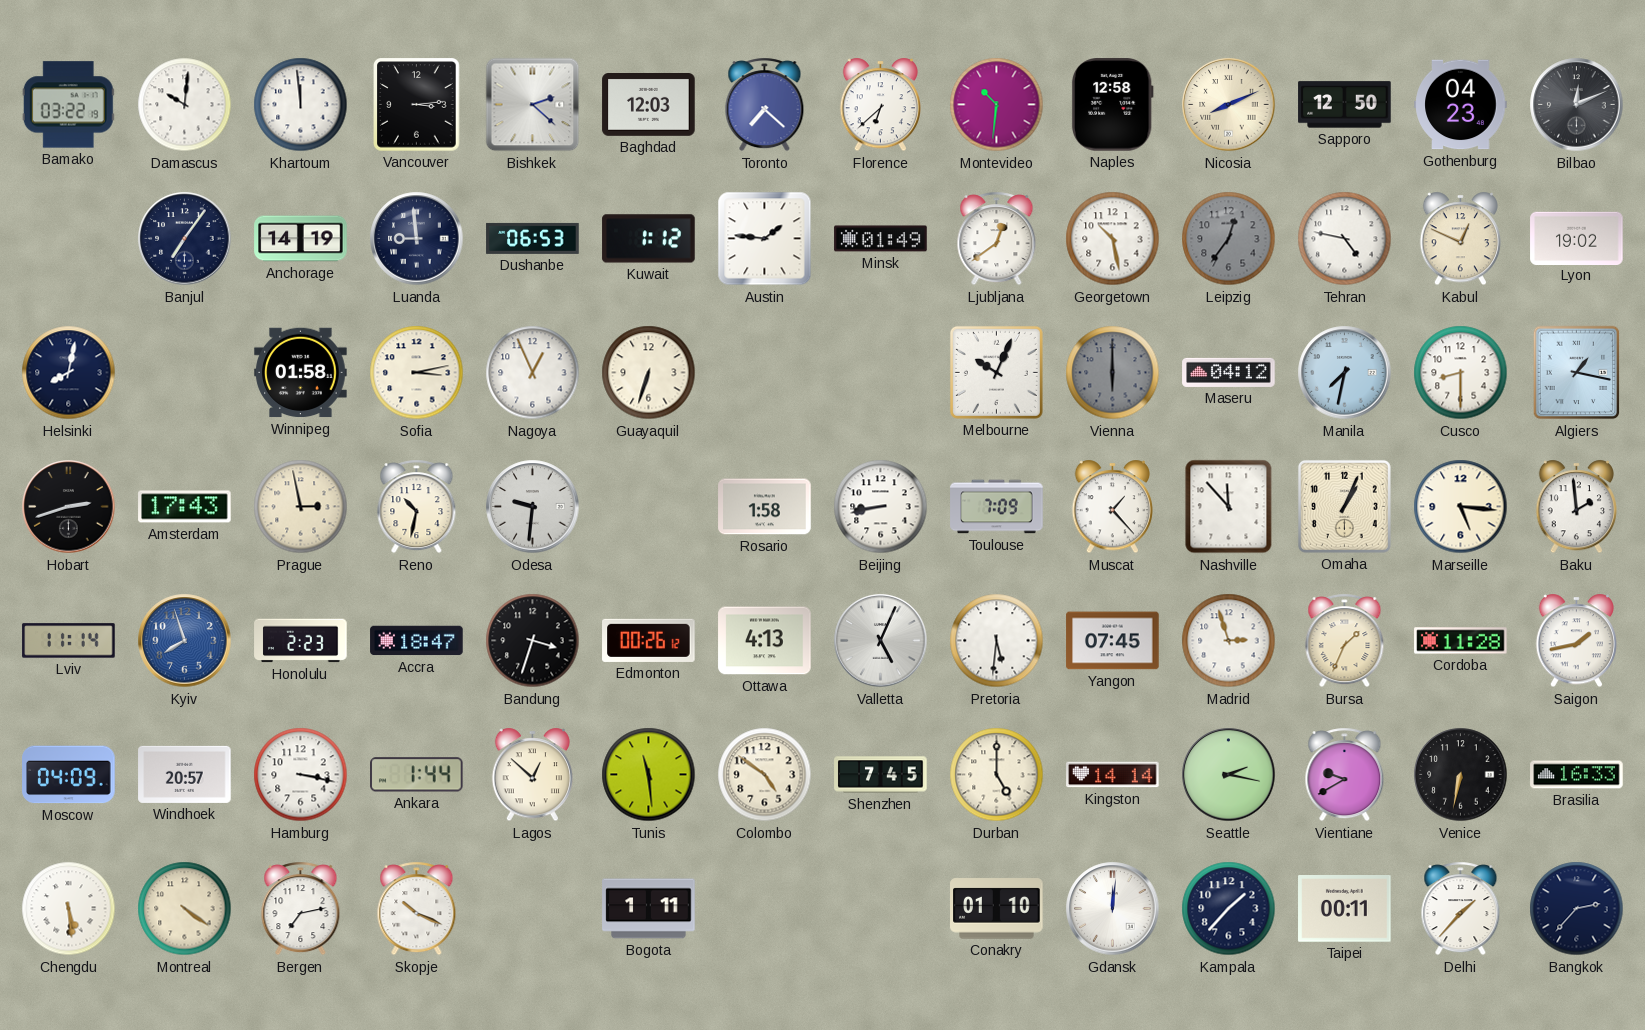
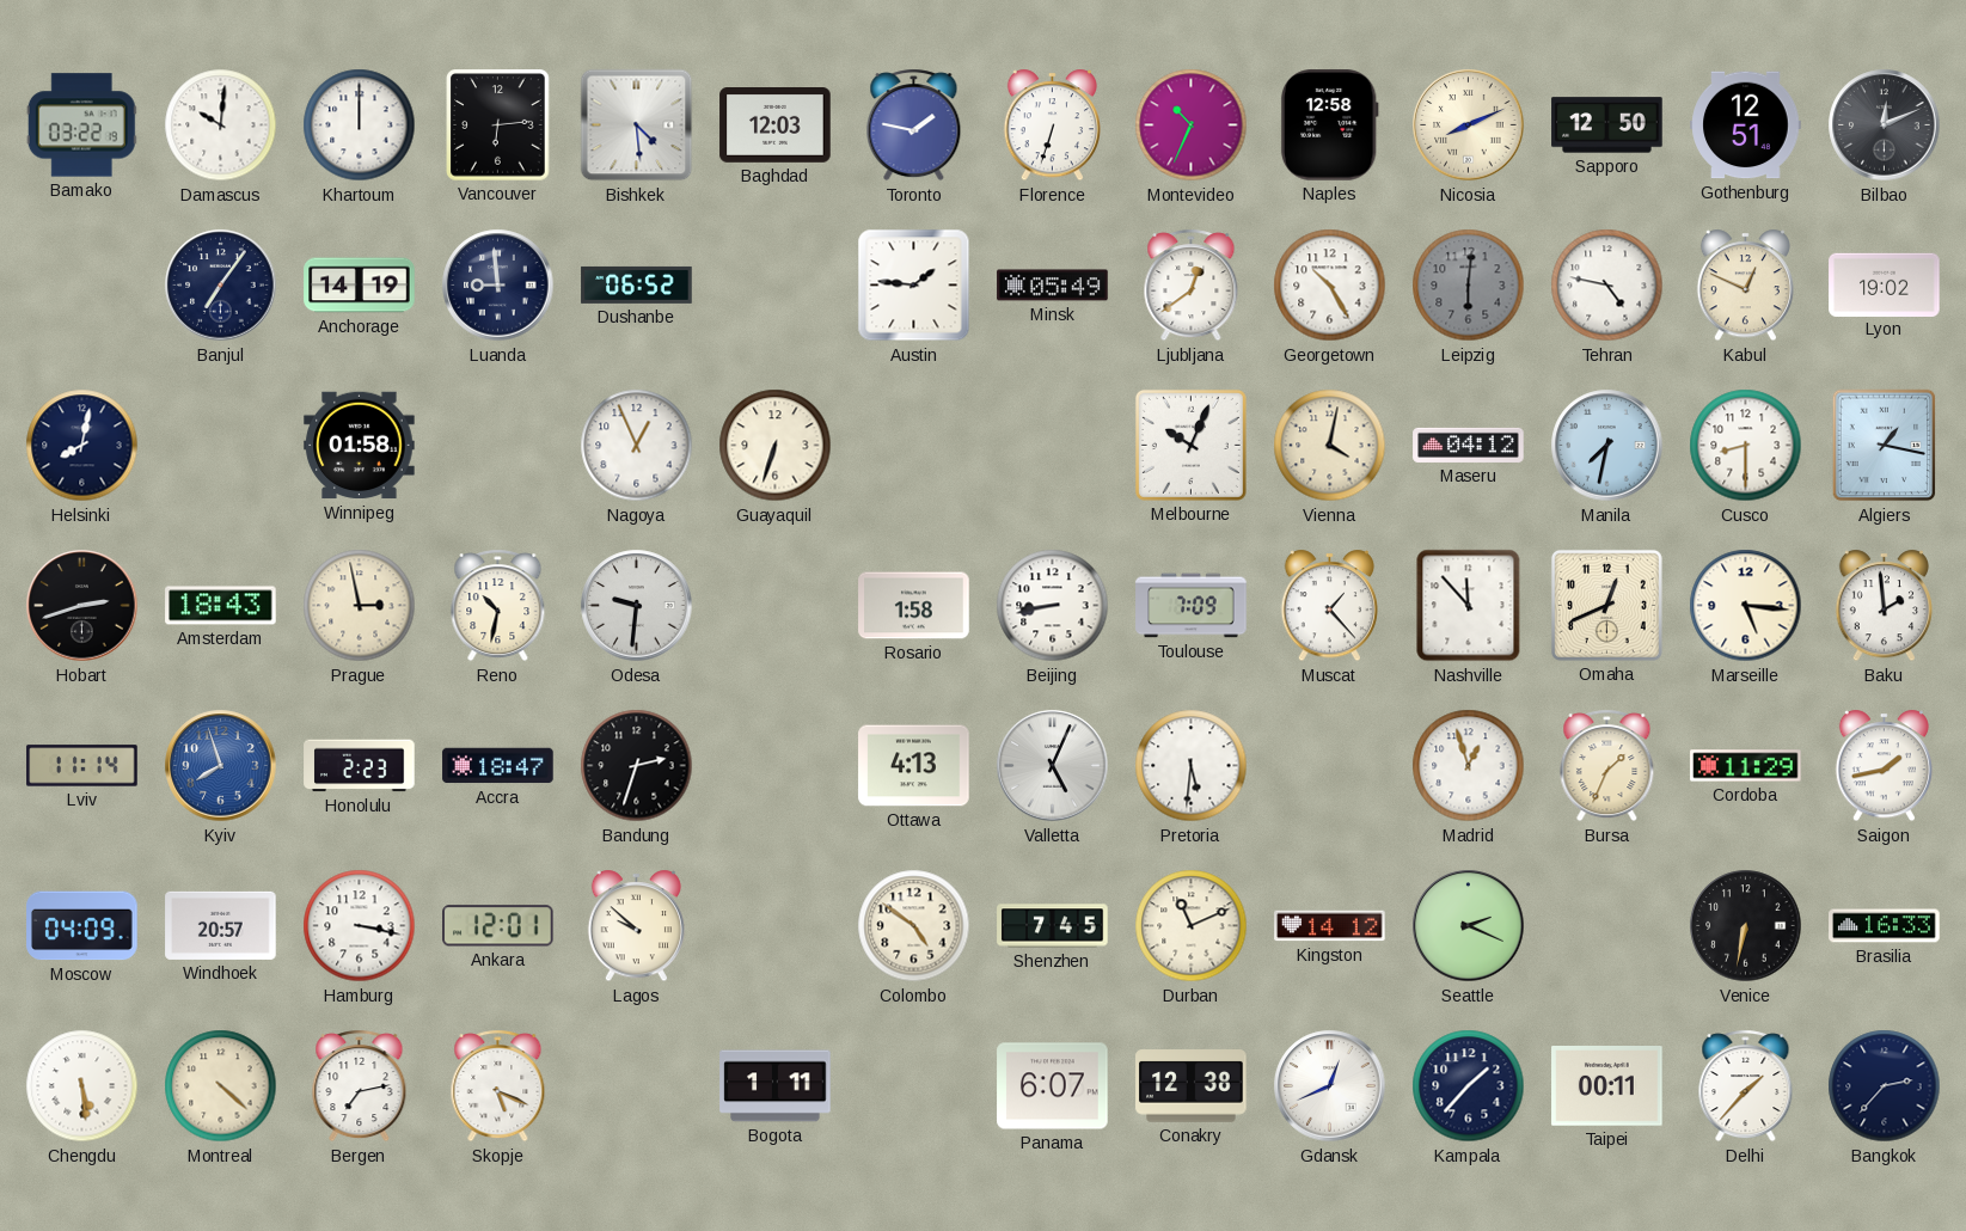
Khartoum: 11:59 -> 12:00
Vancouver: 3:14 -> 6:14
Bishkek: 2:22 -> 4:29
Toronto: 7:22 -> 1:47
Florence: 6:38 -> 6:33
Montevideo: 10:31 -> 10:34
Gothenburg: 04:23 -> 12:51
Dushanbe: 06:53 -> 06:52
Kuwait: 1:12 -> none
Minsk: 01:49 -> 05:49
Georgetown: 10:28 -> 10:25
Leipzig: 12:36 -> 6:01
Sofia: 3:13 -> none
Vienna: 6:00 -> 4:02
Vienna dial: grey -> cream
Amsterdam: 17:43 -> 18:43
Omaha: 1:04 -> 12:41
Bandung: 3:33 -> 2:33
Edmonton: 00:26 -> none
Yangon: 07:45 -> none
Madrid: 2:57 -> 12:57
Cordoba: 11:28 -> 11:29
Ankara: 1:44 -> 12:01
Lagos: 12:52 -> 9:52
Tunis: 11:29 -> none
Durban: 5:00 -> 11:11
Kingston: 14:14 -> 14:12
Seattle: 2:17 -> 2:19
Vientiane: 9:40 -> none
Montreal: 4:21 -> 4:22
Skopje: 10:19 -> 5:19
Panama: none -> 6:07
Conakry: 01:10 -> 12:38
Gdansk: 12:01 -> 12:41
